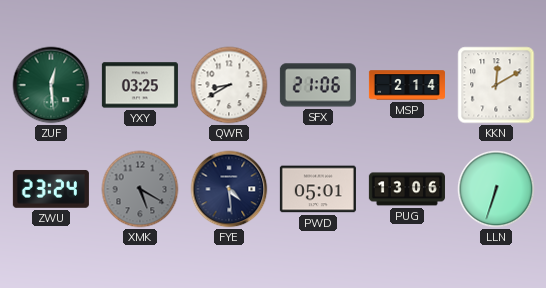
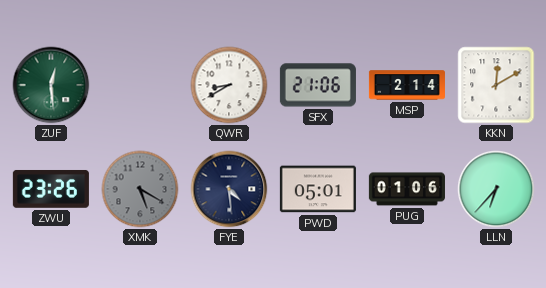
YXY: 03:25 -> none
ZWU: 23:24 -> 23:26
PUG: 13:06 -> 01:06
LLN: 6:33 -> 6:37
